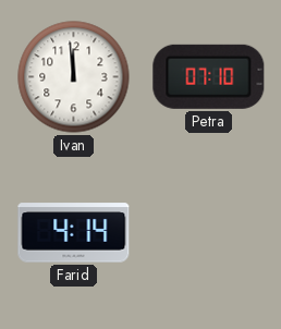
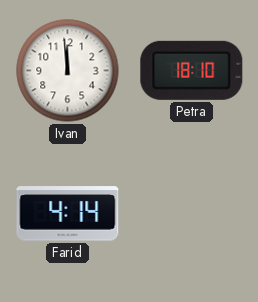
Petra: 07:10 -> 18:10
